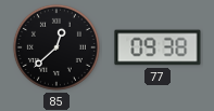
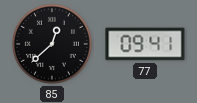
77: 09:38 -> 09:41
